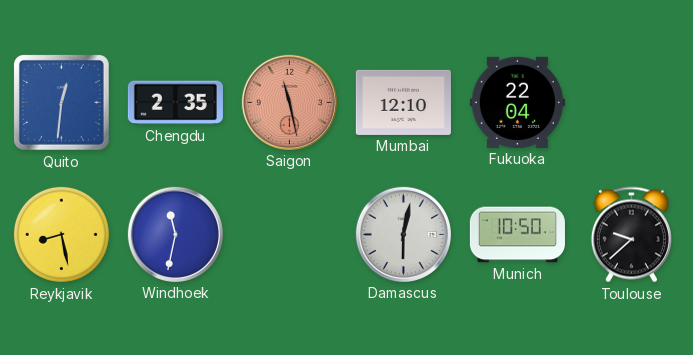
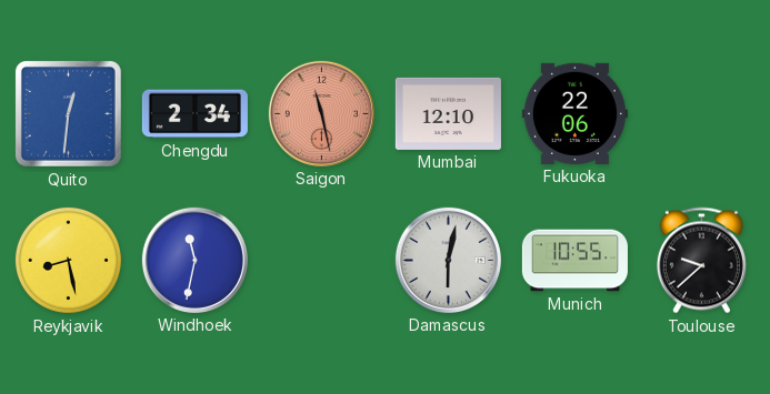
Chengdu: 2:35 -> 2:34
Fukuoka: 22:04 -> 22:06
Munich: 10:50 -> 10:55
